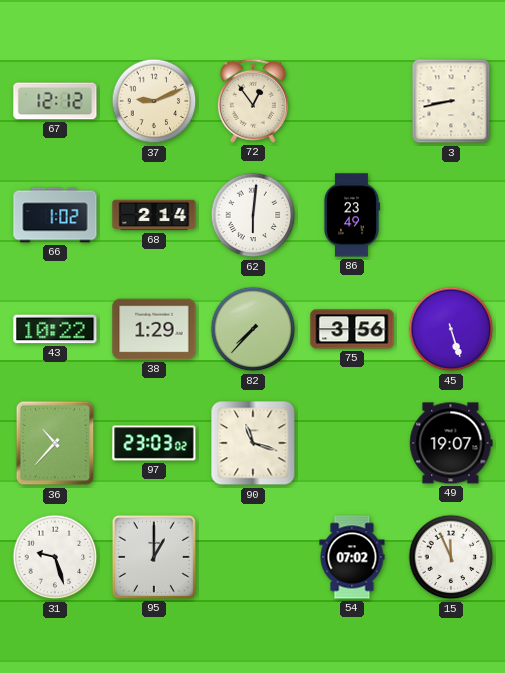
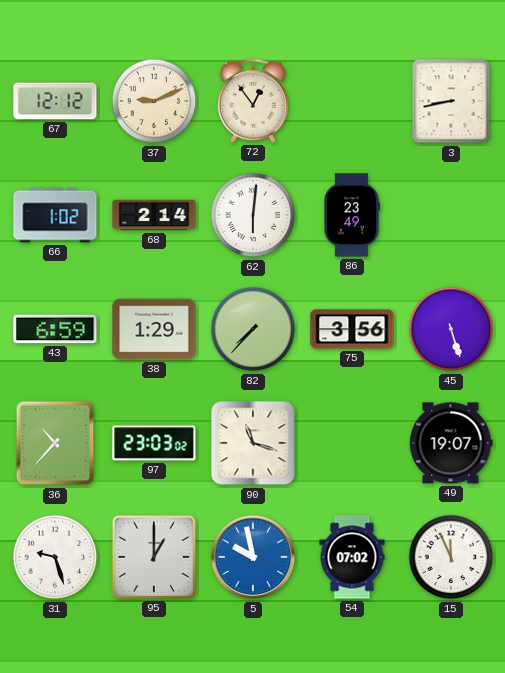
43: 10:22 -> 6:59
5: none -> 9:58
